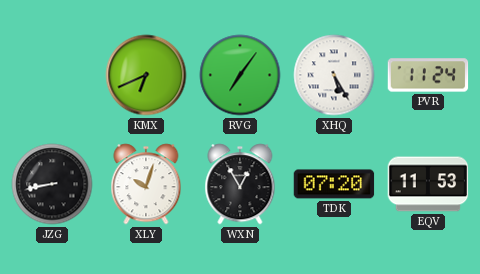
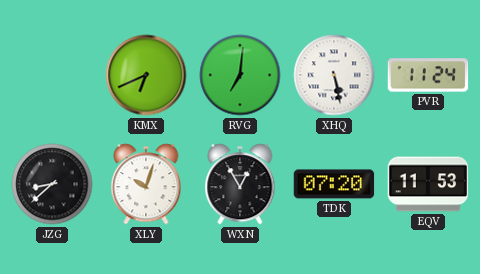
RVG: 7:06 -> 7:01
XHQ: 5:25 -> 5:28
JZG: 8:43 -> 8:38
